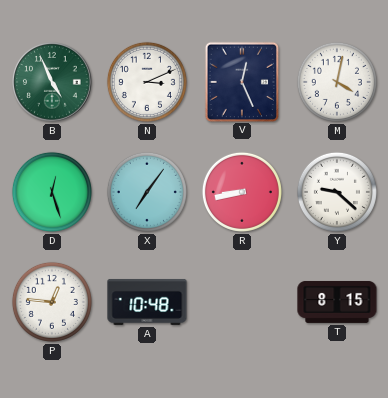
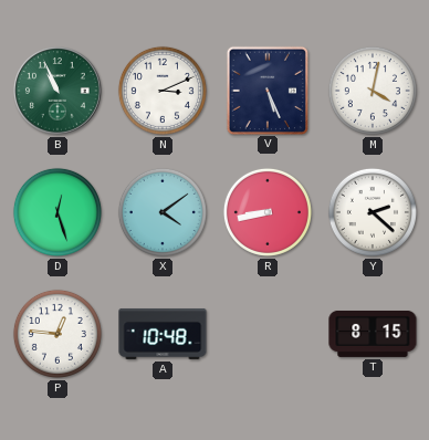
B: 4:56 -> 10:56
V: 12:26 -> 5:26
X: 7:06 -> 4:09
Y: 9:22 -> 2:22
